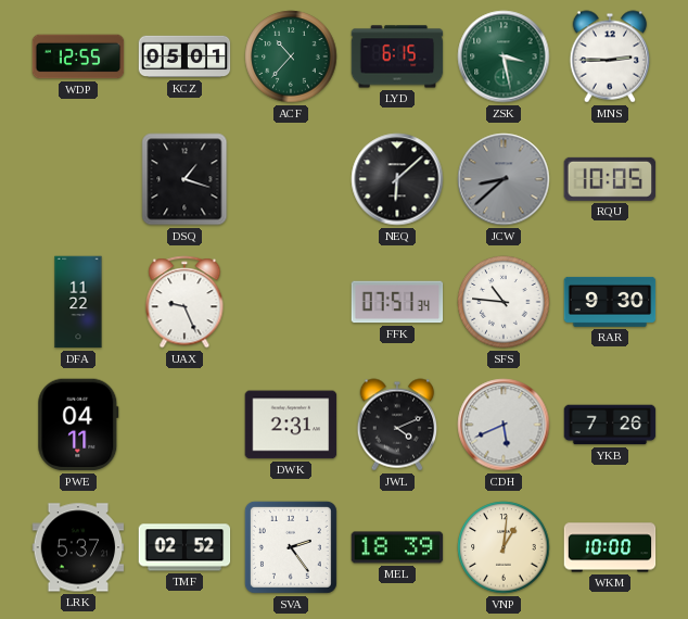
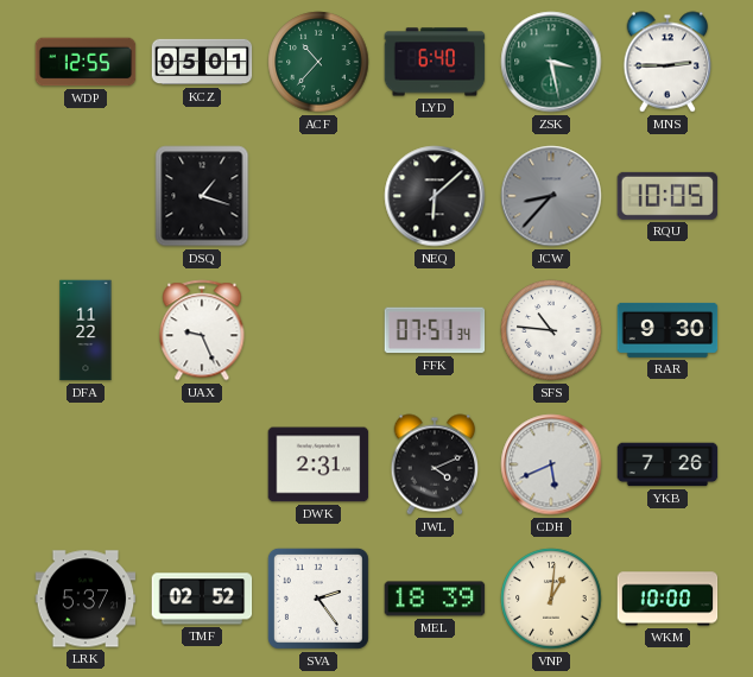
LYD: 6:15 -> 6:40
JCW: 8:38 -> 8:37
PWE: 04:11 -> none
